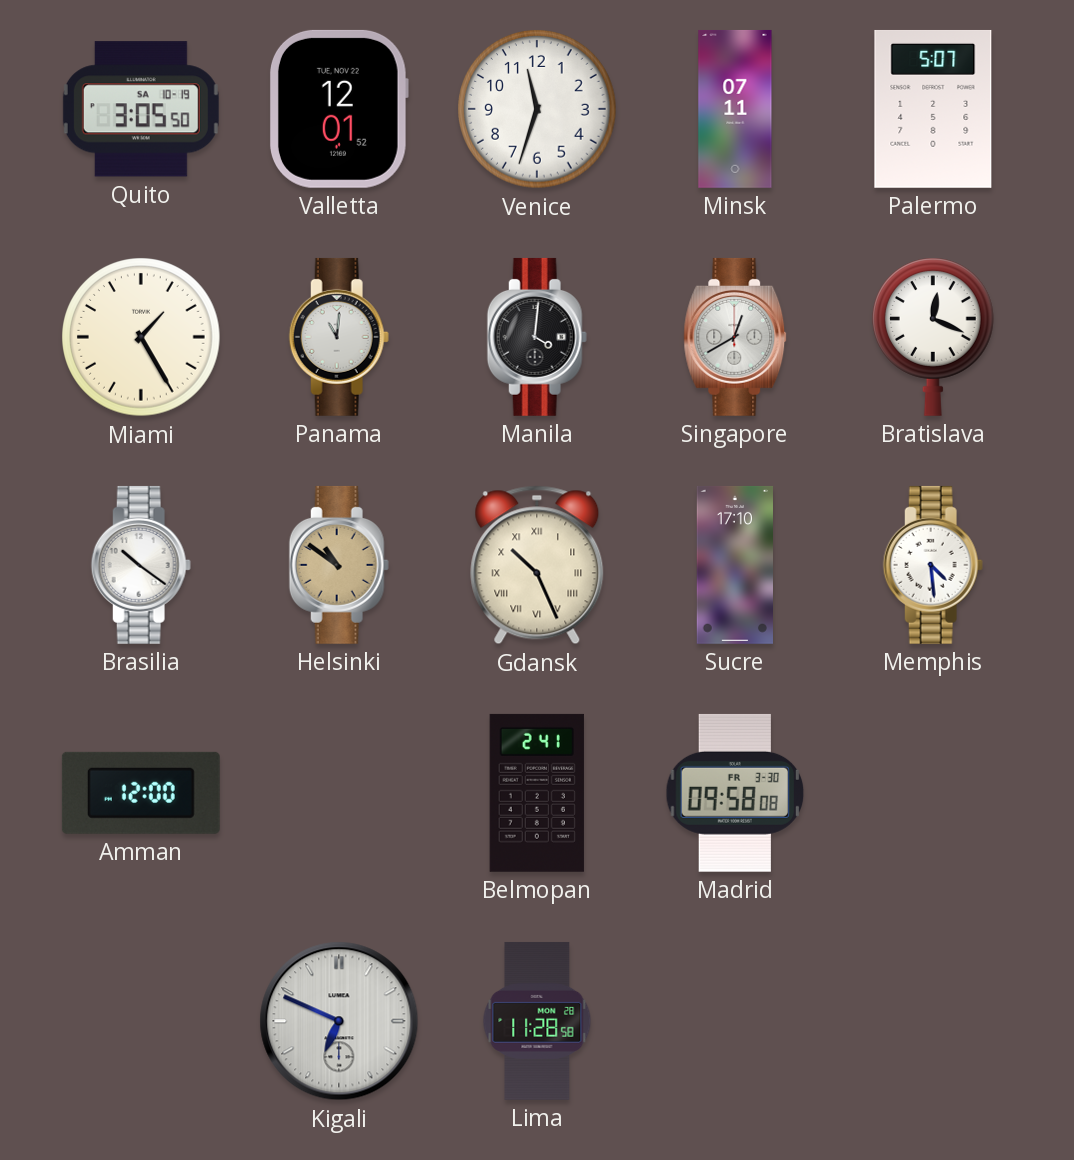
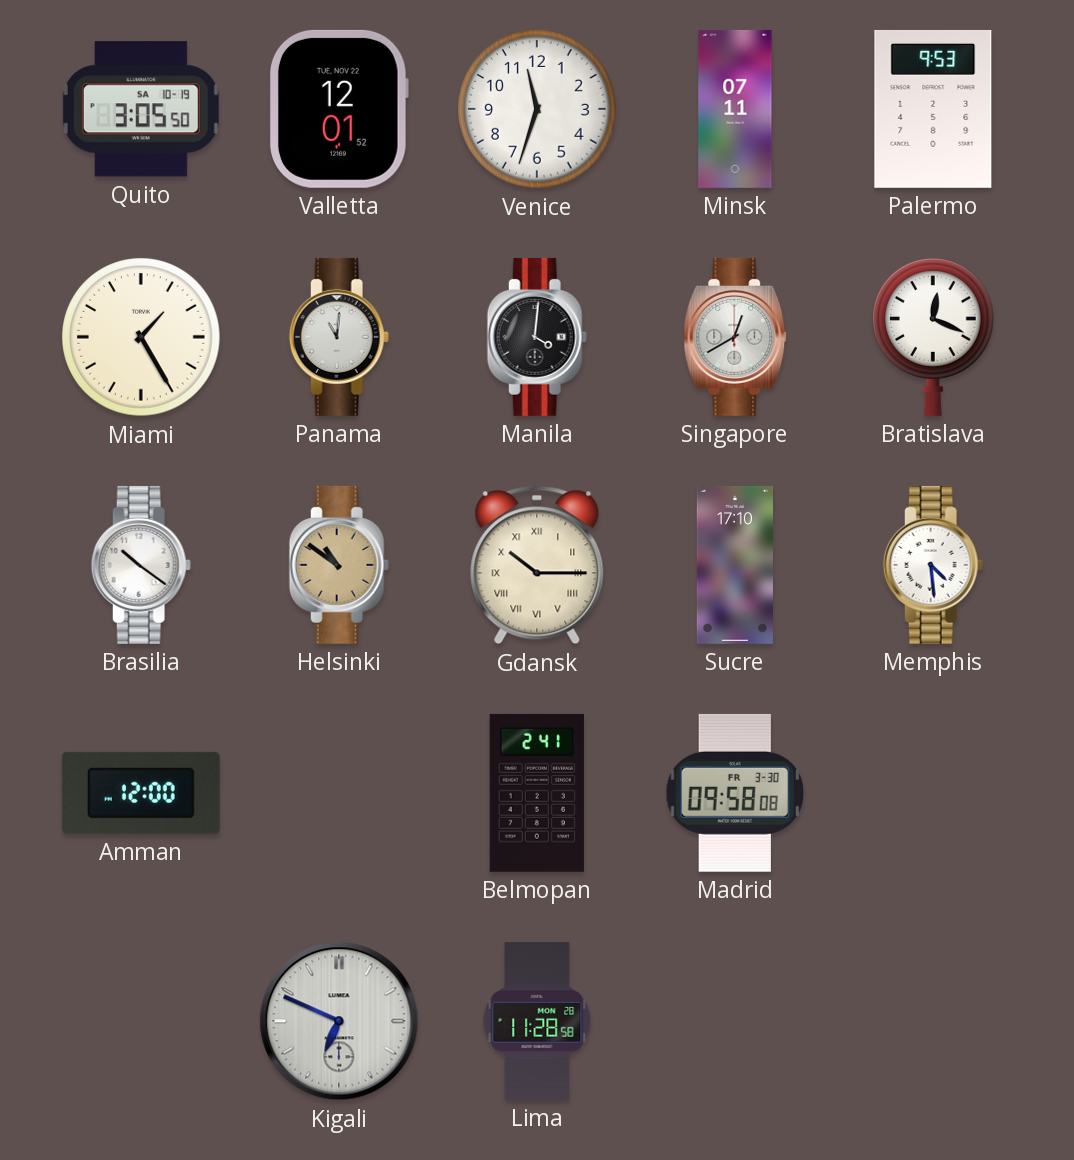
Palermo: 5:07 -> 9:53
Gdansk: 10:26 -> 10:15
